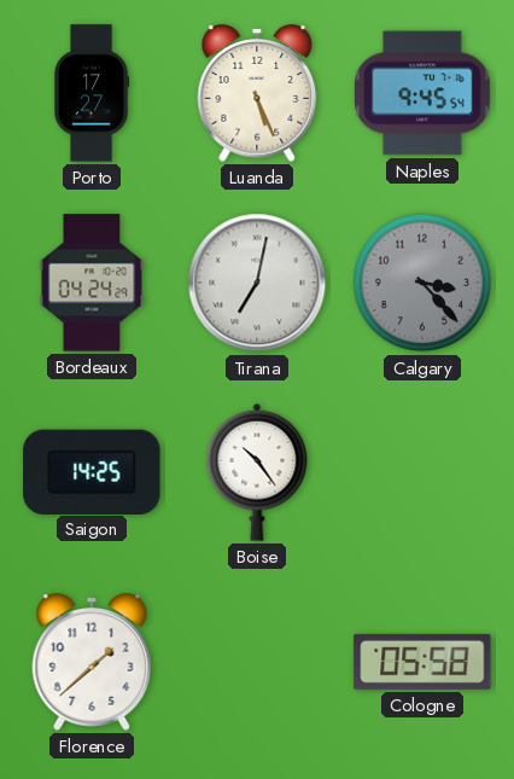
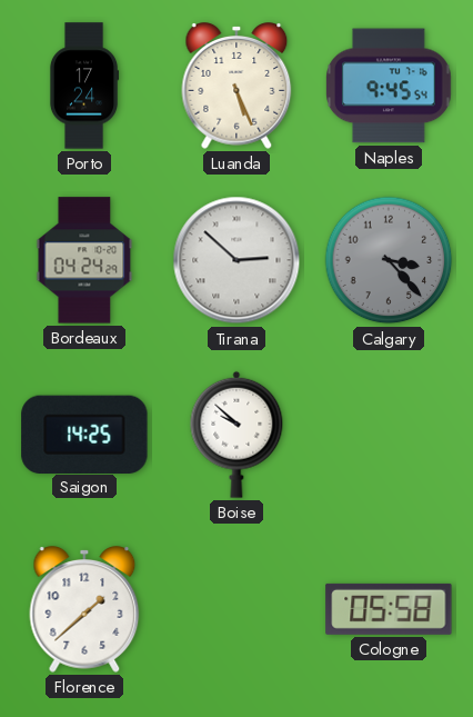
Porto: 17:27 -> 17:24
Tirana: 7:02 -> 2:52
Boise: 10:24 -> 9:52
